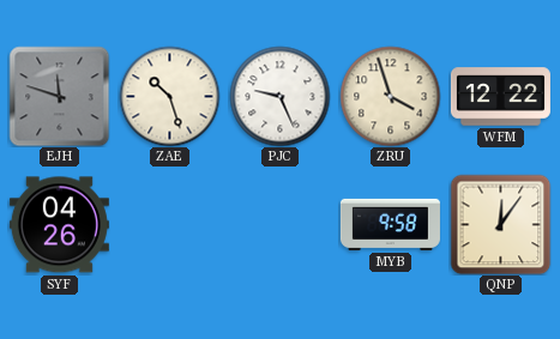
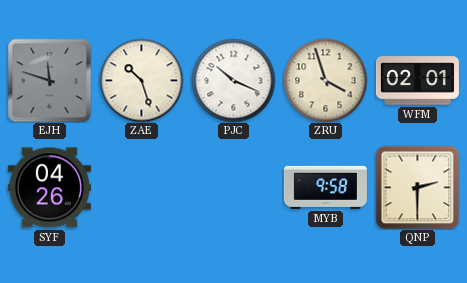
PJC: 9:26 -> 10:19
WFM: 12:22 -> 02:01
QNP: 12:06 -> 2:30
